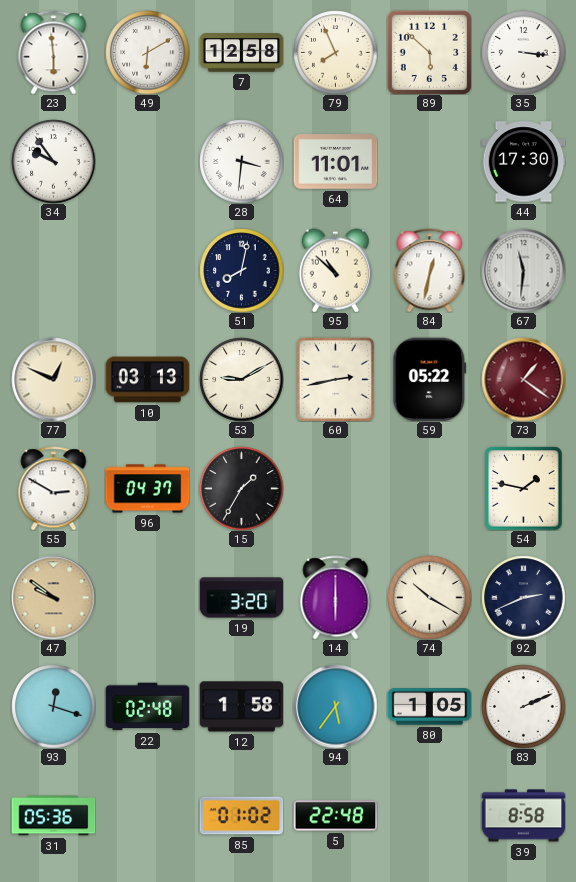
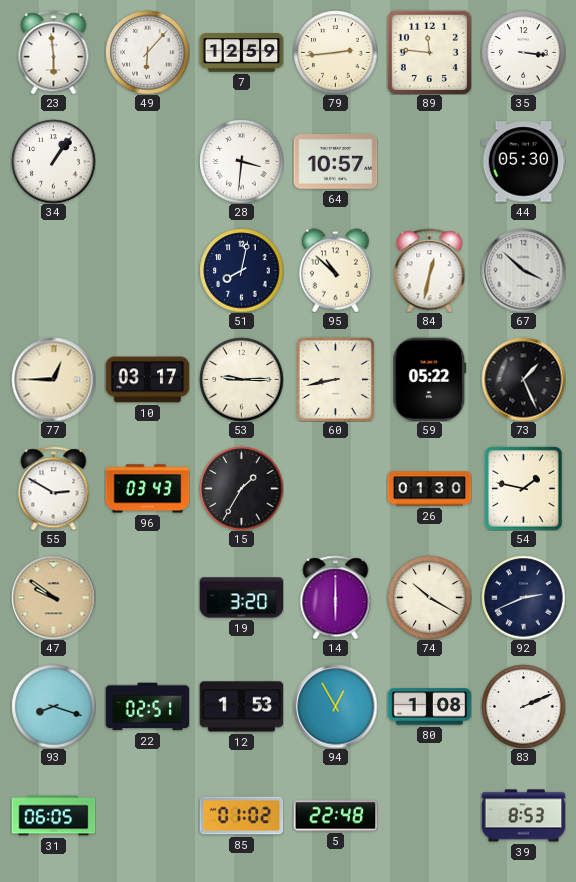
49: 6:10 -> 6:07
7: 12:58 -> 12:59
79: 7:56 -> 2:44
89: 5:52 -> 11:46
34: 9:54 -> 1:06
64: 11:01 -> 10:57
44: 17:30 -> 05:30
67: 11:31 -> 3:52
77: 12:49 -> 12:45
10: 03:13 -> 03:17
53: 9:10 -> 9:15
60: 2:43 -> 8:43
73: 1:21 -> 1:26
73 dial: burgundy -> black
96: 04:37 -> 03:43
26: none -> 01:30
93: 12:18 -> 8:18
22: 02:48 -> 02:51
12: 1:58 -> 1:53
94: 5:36 -> 12:55
80: 1:05 -> 1:08
31: 05:36 -> 06:05
39: 8:58 -> 8:53
